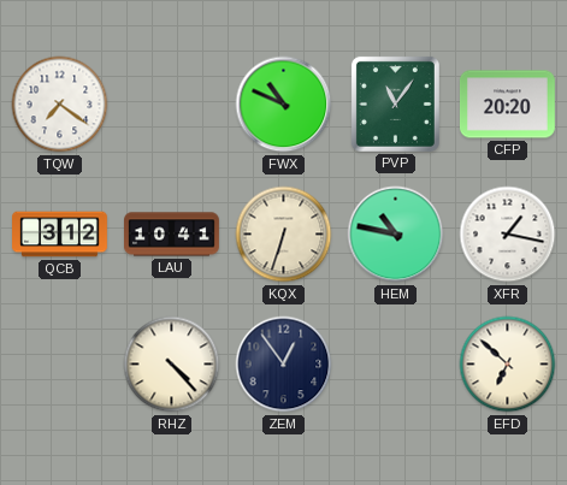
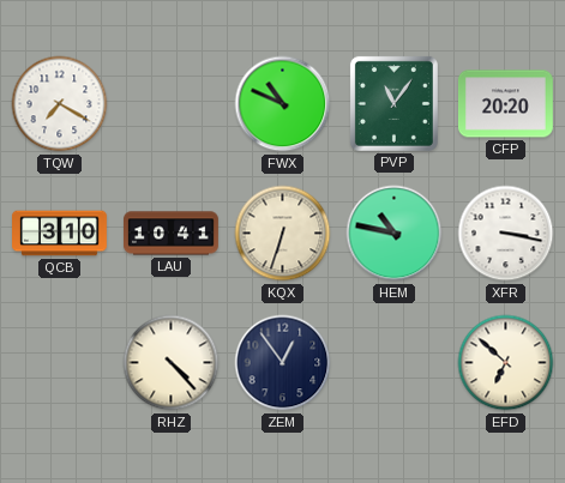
TQW: 7:21 -> 7:20
QCB: 3:12 -> 3:10
XFR: 1:17 -> 3:17
